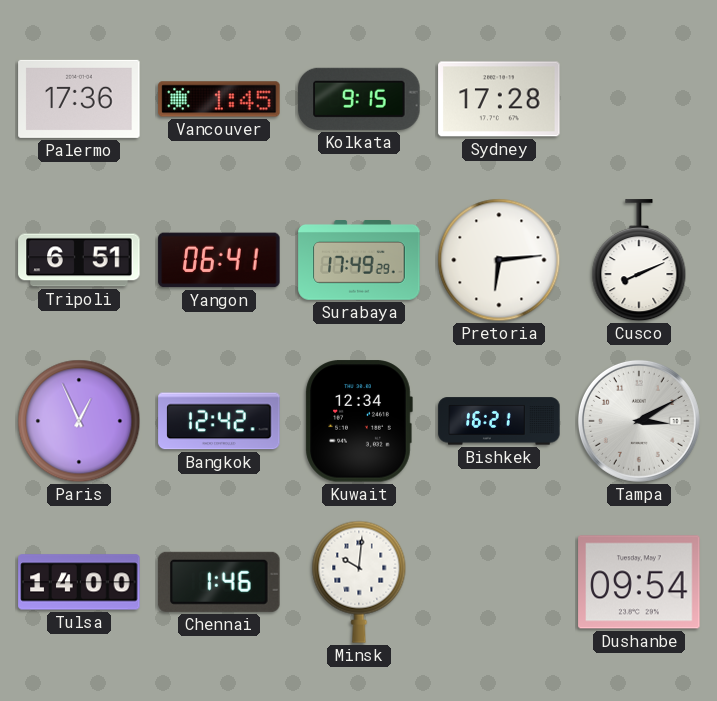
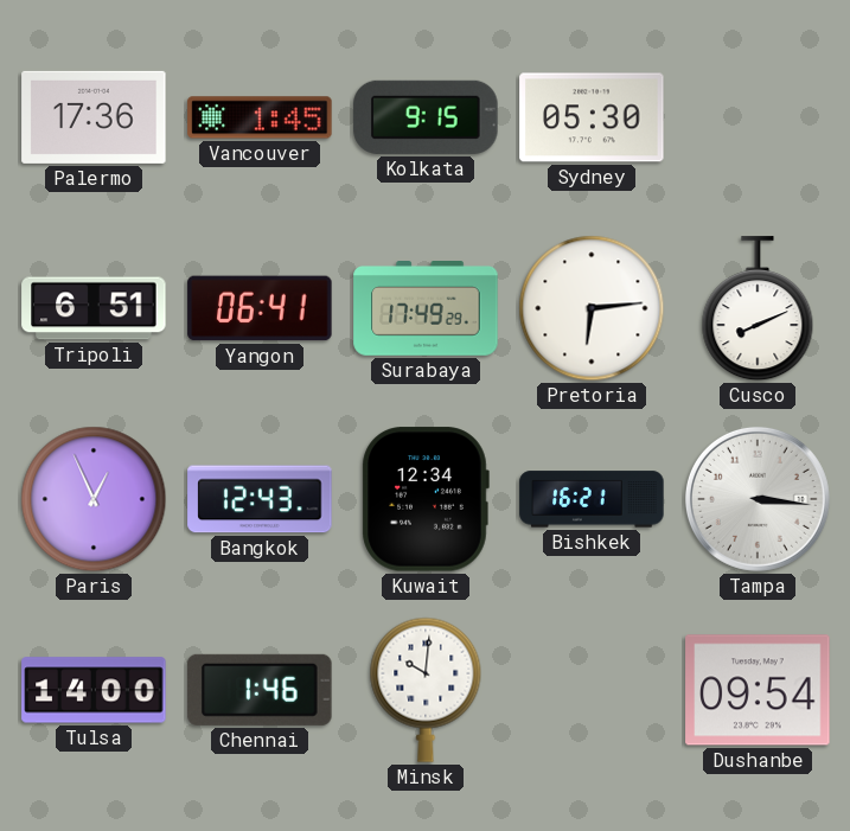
Sydney: 17:28 -> 05:30
Bangkok: 12:42 -> 12:43
Tampa: 3:10 -> 3:16
